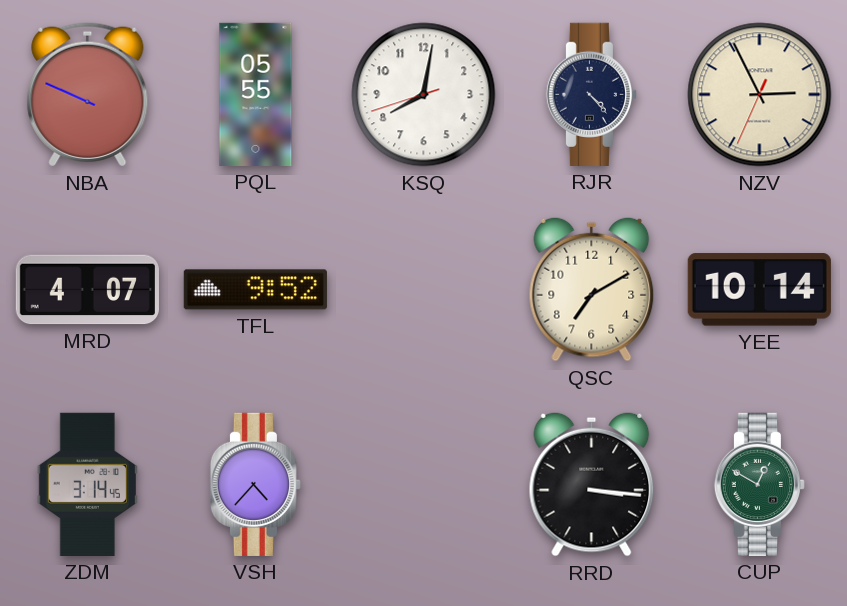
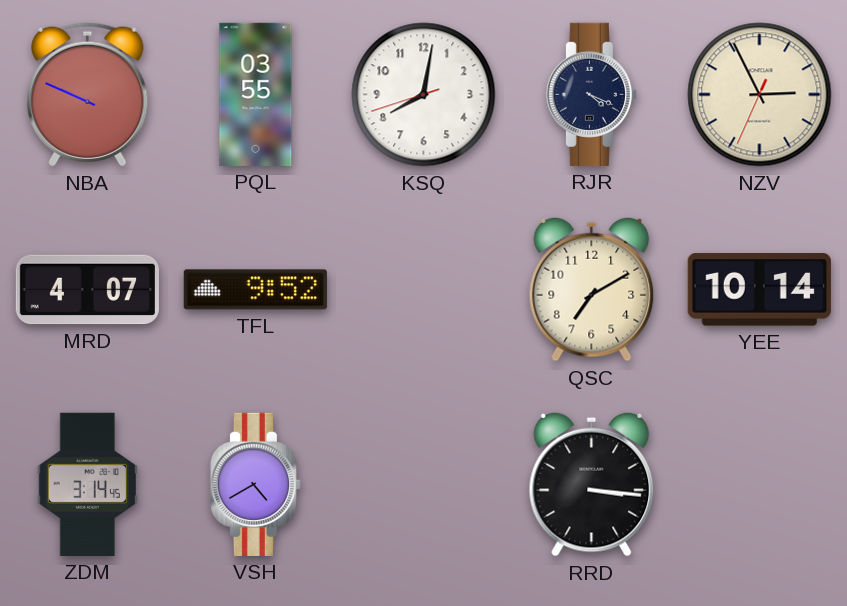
PQL: 05:55 -> 03:55
RJR: 4:23 -> 4:19
VSH: 4:37 -> 4:40
CUP: 12:50 -> none
